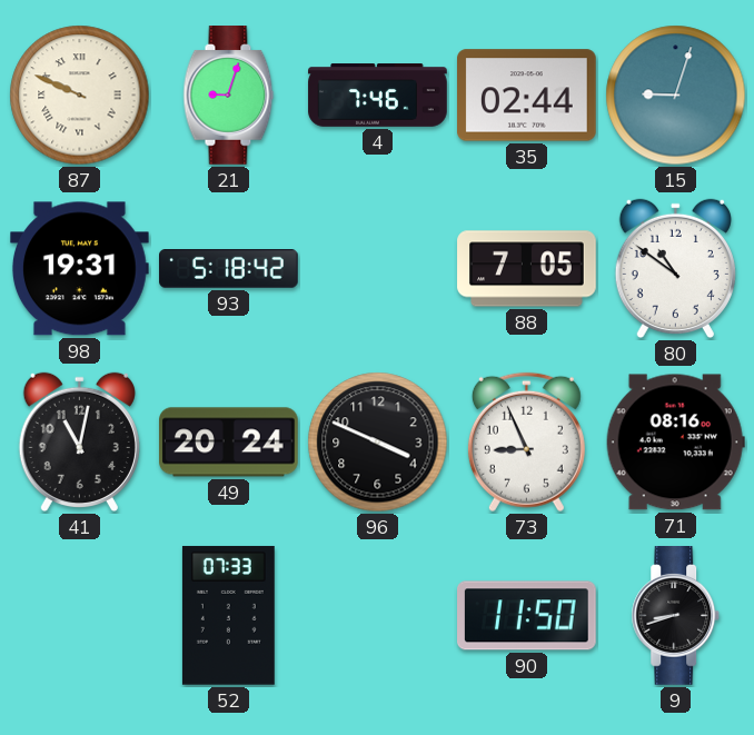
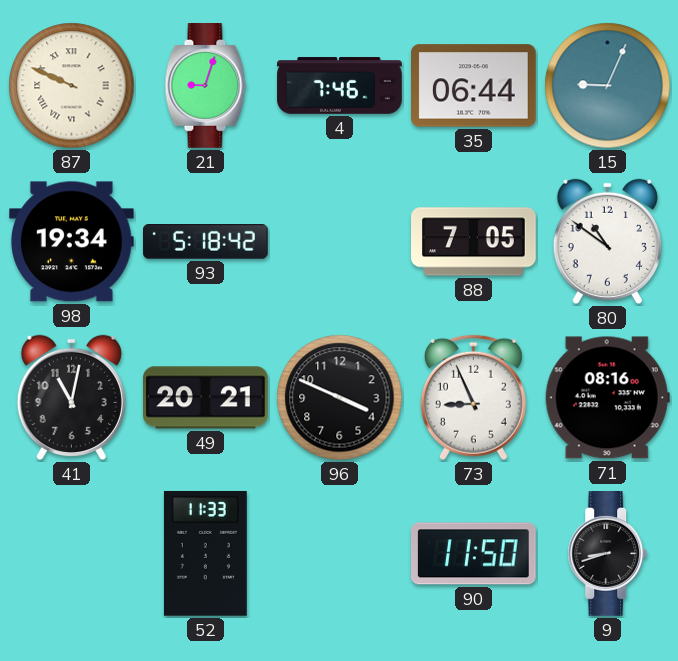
35: 02:44 -> 06:44
15: 9:03 -> 9:04
98: 19:31 -> 19:34
49: 20:24 -> 20:21
52: 07:33 -> 11:33
